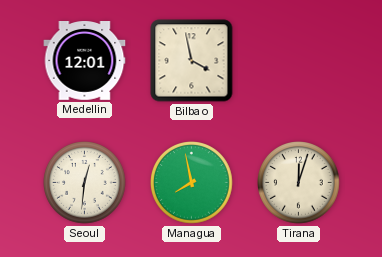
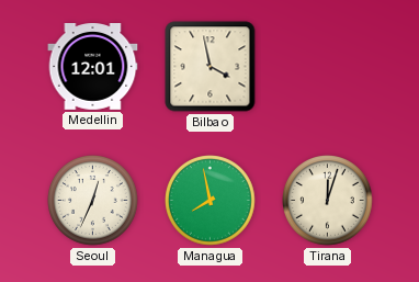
Seoul: 12:31 -> 12:34
